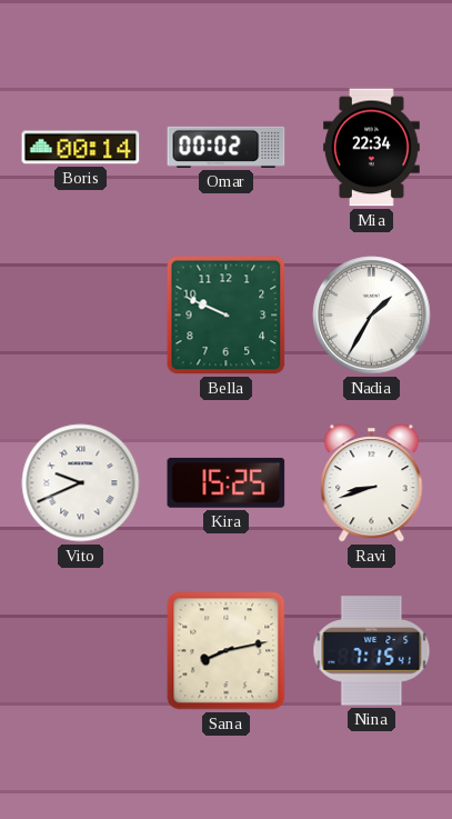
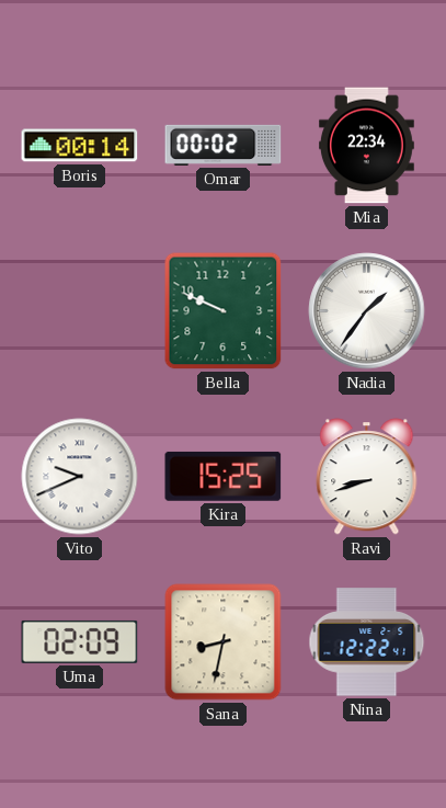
Nadia: 1:35 -> 1:36
Uma: none -> 02:09
Sana: 8:13 -> 8:32
Nina: 7:15 -> 12:22
